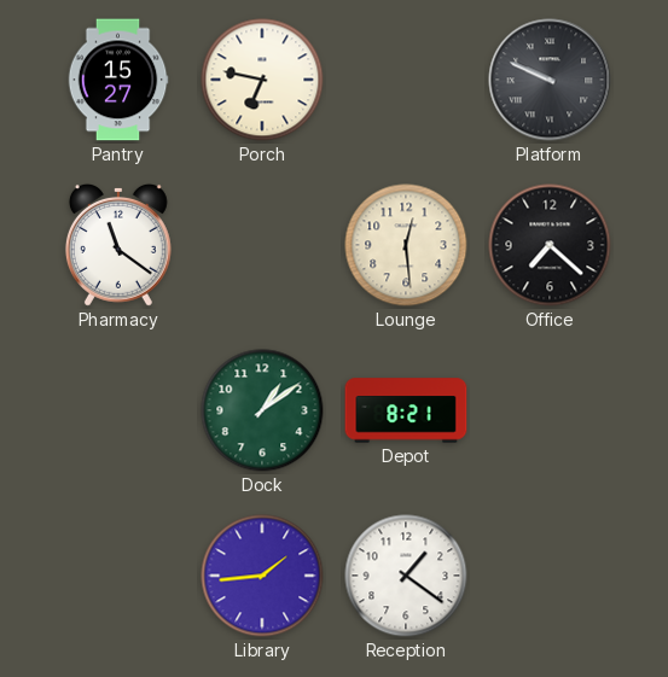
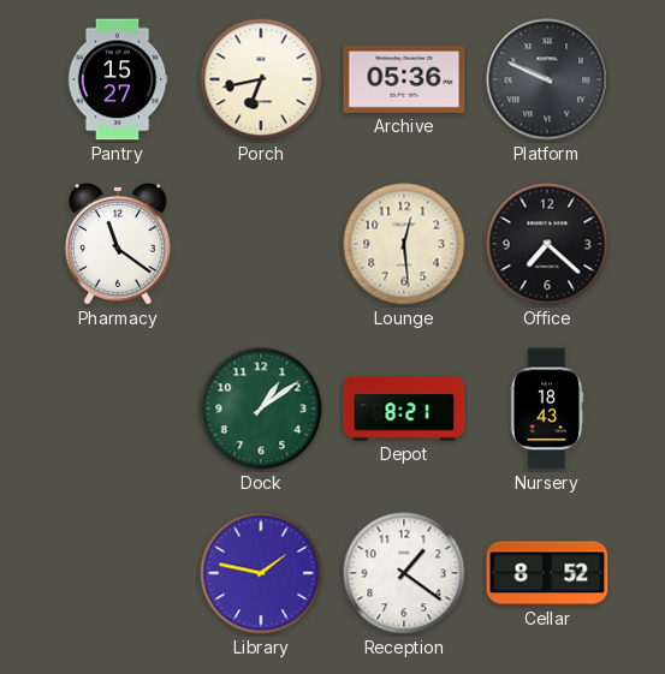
Porch: 6:47 -> 6:43
Archive: none -> 05:36
Nursery: none -> 18:43
Library: 1:44 -> 1:47
Cellar: none -> 8:52
